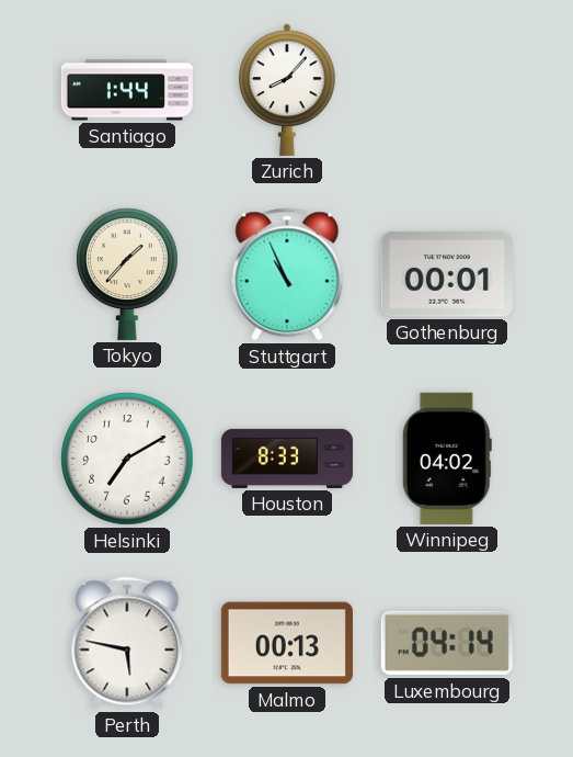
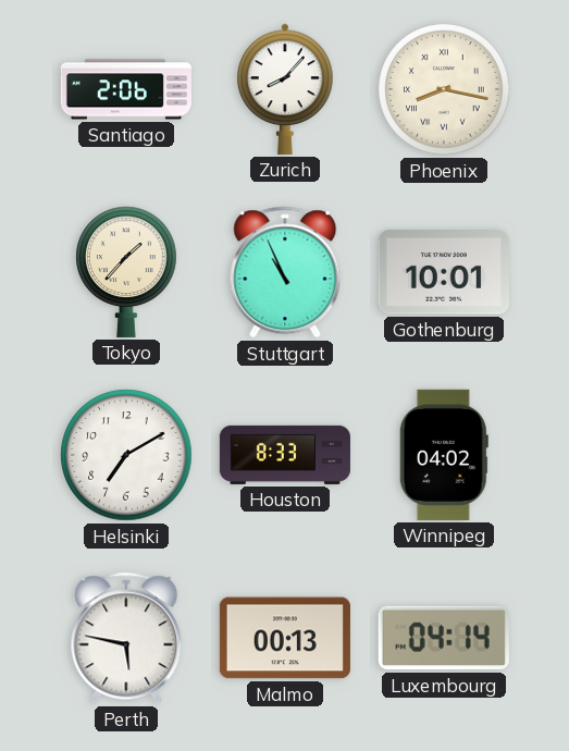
Santiago: 1:44 -> 2:06
Phoenix: none -> 8:17
Gothenburg: 00:01 -> 10:01
